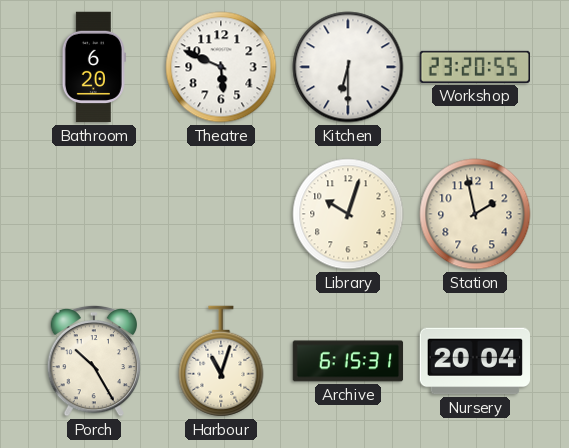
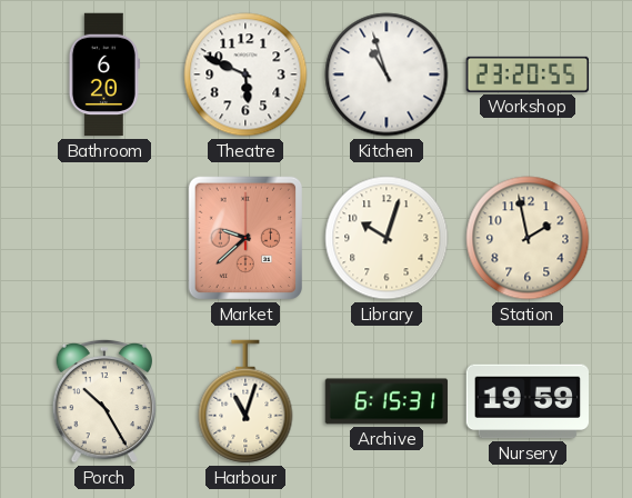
Kitchen: 6:30 -> 10:57
Market: none -> 9:38
Nursery: 20:04 -> 19:59
